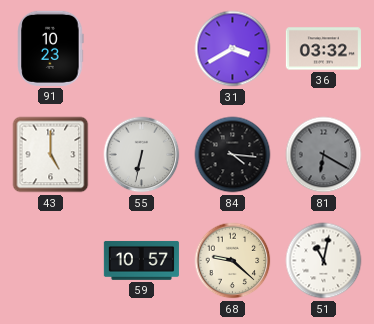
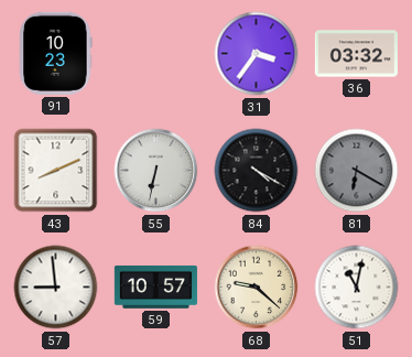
31: 3:40 -> 3:36
43: 5:00 -> 8:11
84: 4:16 -> 4:20
57: none -> 8:59
